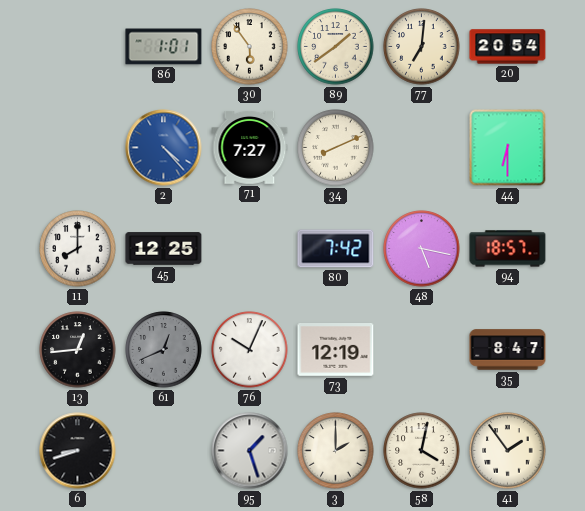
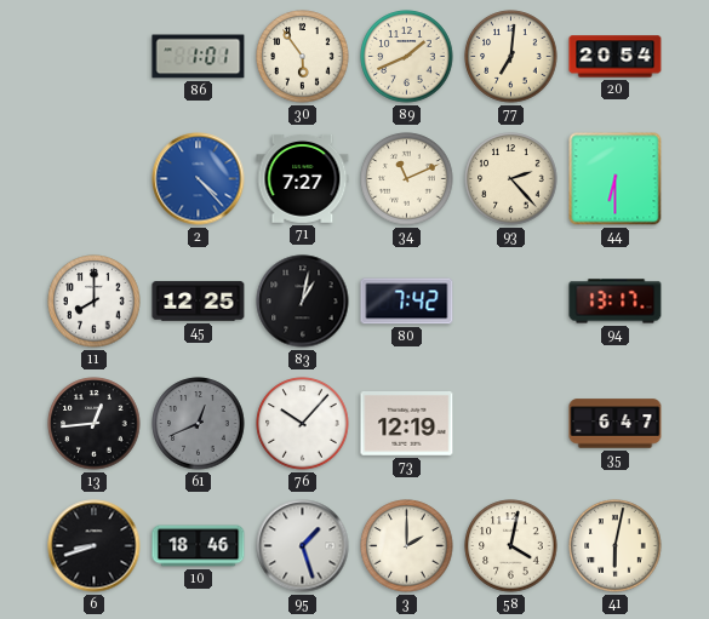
89: 1:39 -> 1:41
34: 8:11 -> 11:11
93: none -> 2:23
83: none -> 1:02
48: 5:17 -> none
94: 18:57 -> 13:17
76: 10:04 -> 10:07
35: 8:47 -> 6:47
10: none -> 18:46
41: 1:54 -> 6:02
